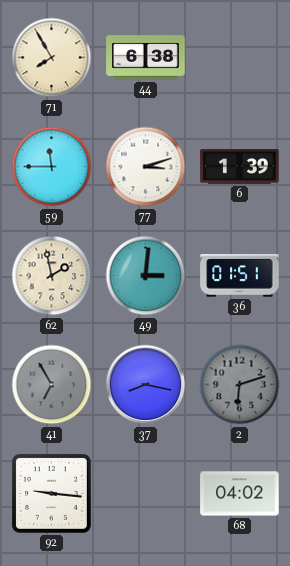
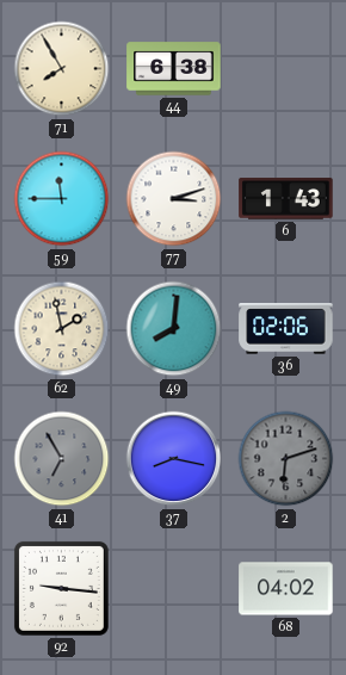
6: 1:39 -> 1:43
49: 3:01 -> 8:01
36: 01:51 -> 02:06
